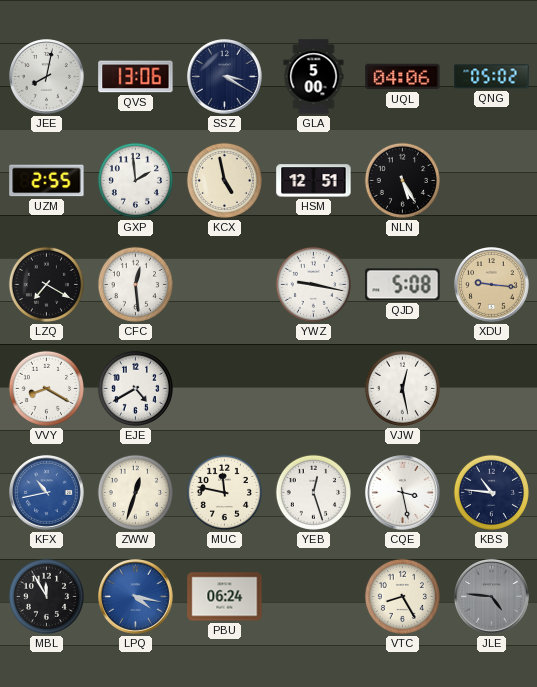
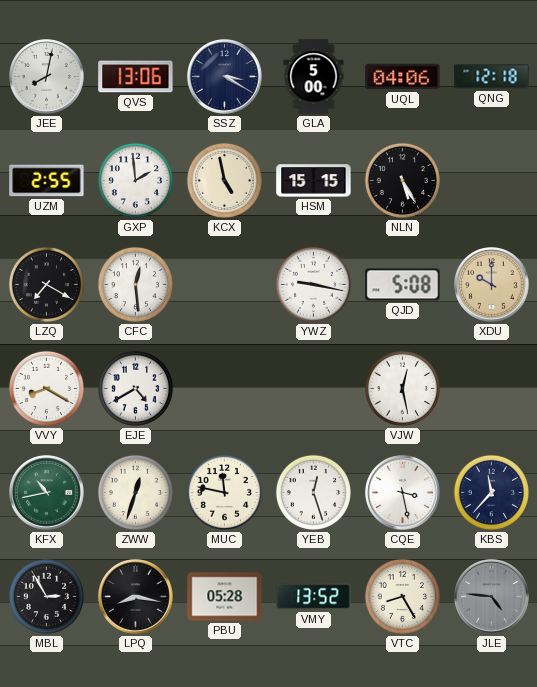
QNG: 05:02 -> 12:18
HSM: 12:51 -> 15:15
XDU: 9:16 -> 10:00
KFX dial: blue -> green
KBS: 10:46 -> 11:37
MBL: 11:55 -> 2:55
LPQ: 4:17 -> 8:17
LPQ dial: blue -> black
PBU: 06:24 -> 05:28
VMY: none -> 13:52
